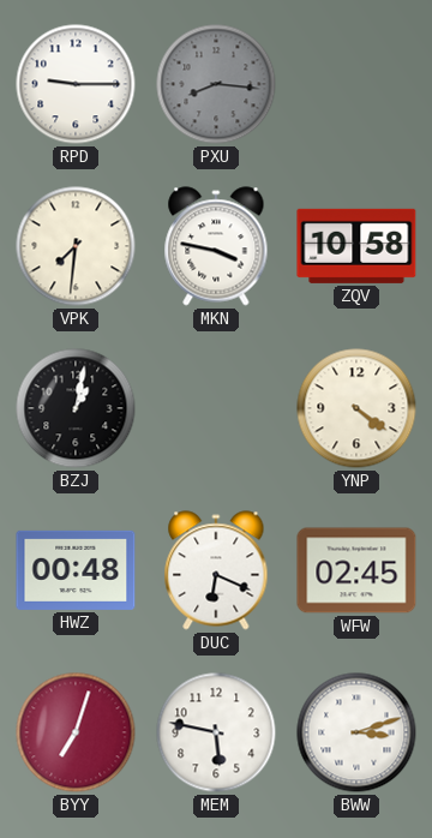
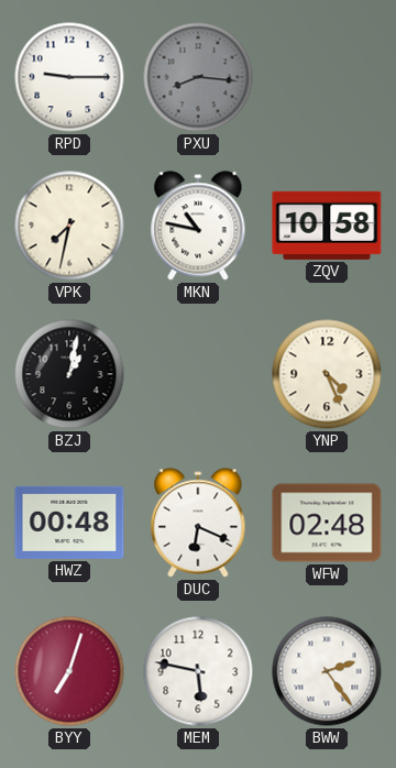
VPK: 7:31 -> 7:32
MKN: 3:47 -> 10:47
YNP: 4:21 -> 4:26
WFW: 02:45 -> 02:48
BWW: 3:12 -> 2:24
